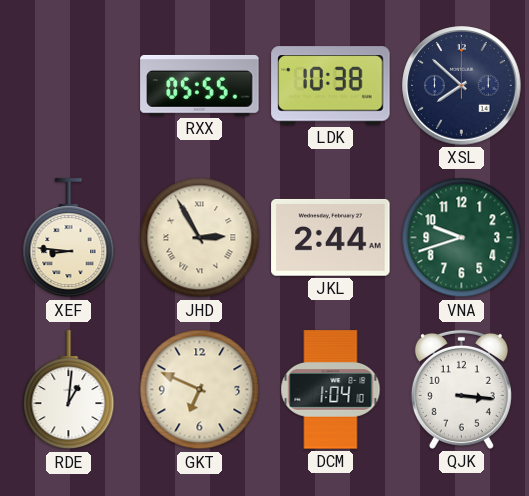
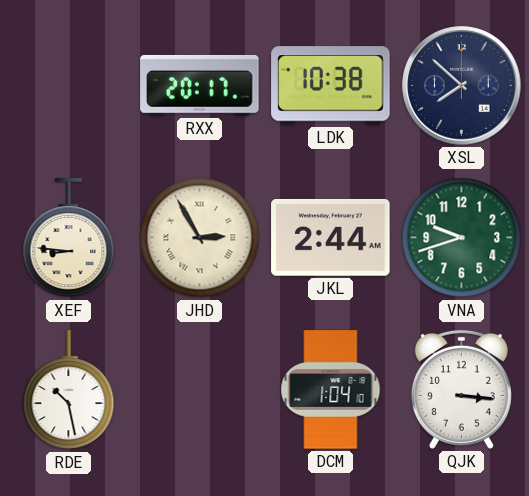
RXX: 05:55 -> 20:17
RDE: 1:01 -> 10:28
GKT: 6:49 -> none
